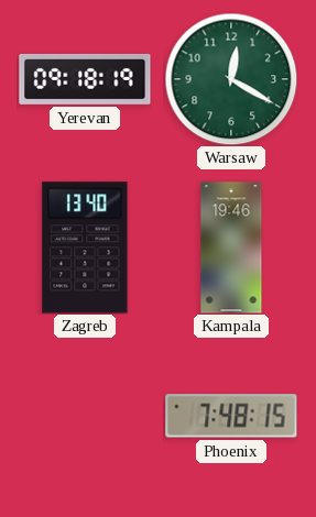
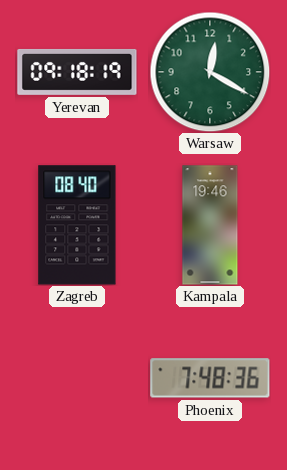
Zagreb: 13:40 -> 08:40
Phoenix: 7:48:15 -> 7:48:36
